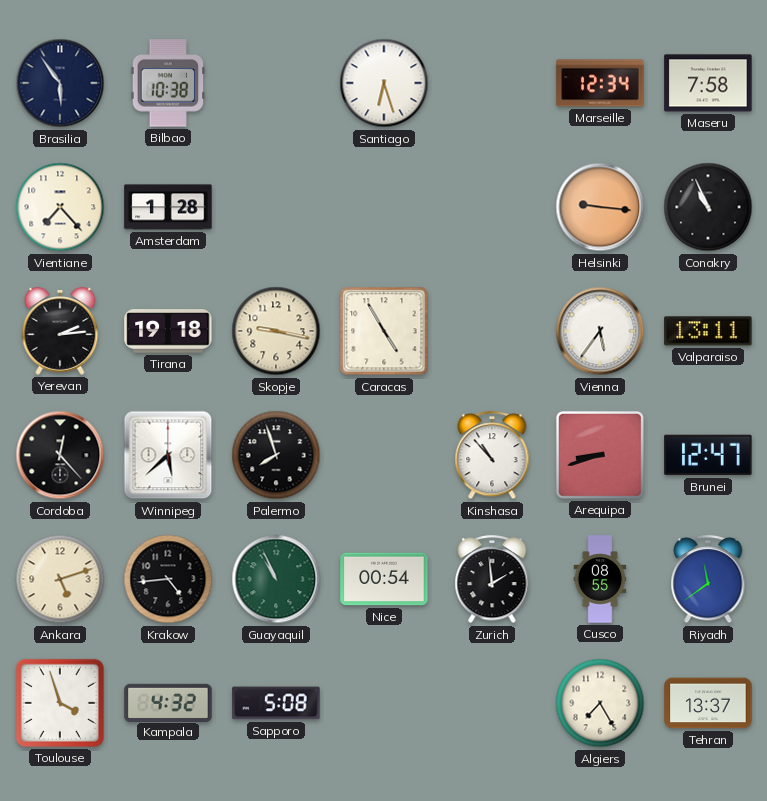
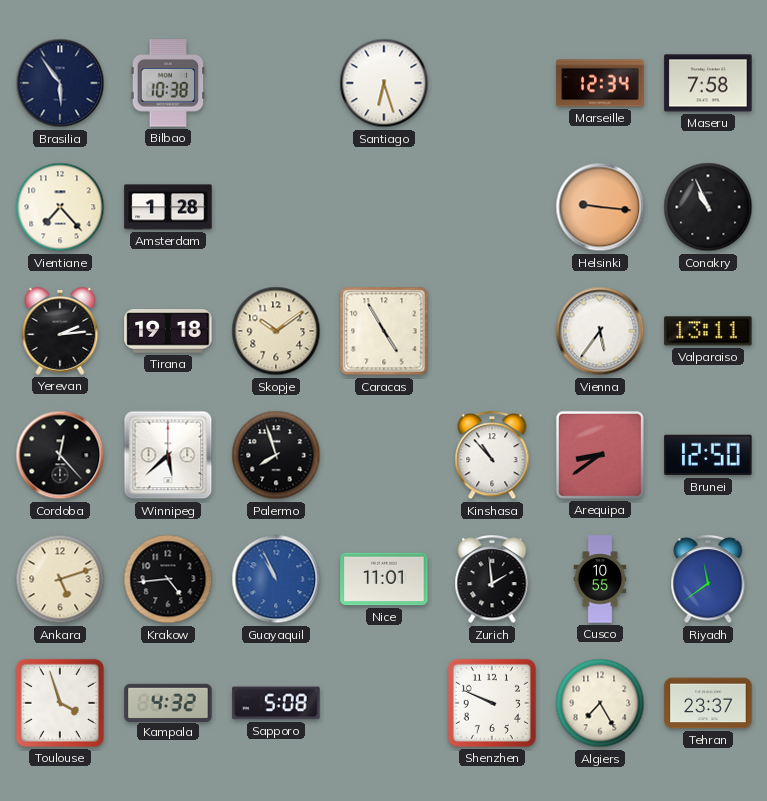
Skopje: 9:17 -> 10:09
Arequipa: 8:42 -> 8:39
Brunei: 12:47 -> 12:50
Guayaquil dial: green -> blue
Nice: 00:54 -> 11:01
Cusco: 08:55 -> 10:55
Shenzhen: none -> 9:49
Tehran: 13:37 -> 23:37
